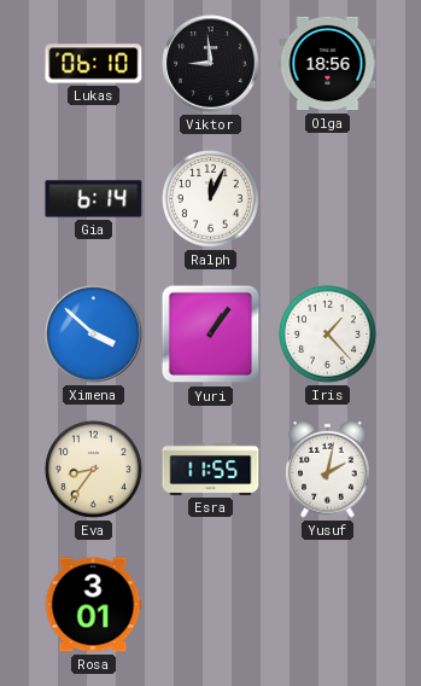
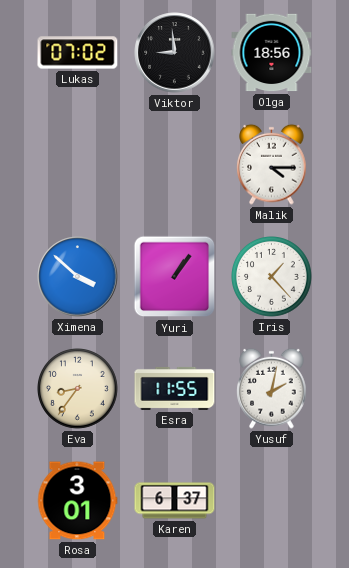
Lukas: 06:10 -> 07:02
Gia: 6:14 -> none
Ralph: 12:04 -> none
Malik: none -> 4:15
Karen: none -> 6:37
